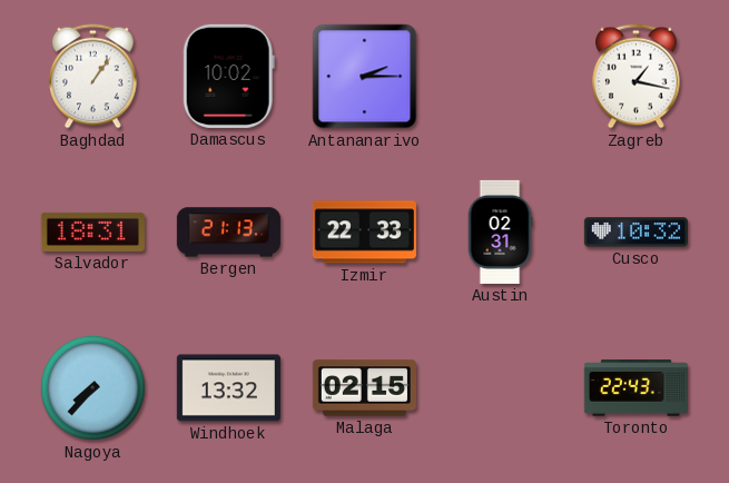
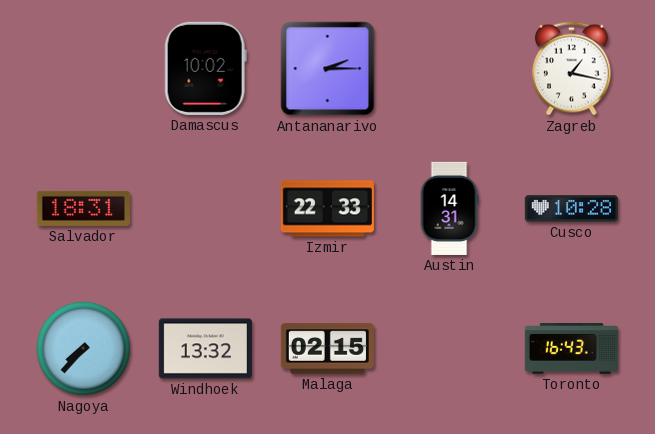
Baghdad: 1:06 -> none
Bergen: 21:13 -> none
Austin: 02:31 -> 14:31
Cusco: 10:32 -> 10:28
Toronto: 22:43 -> 16:43
